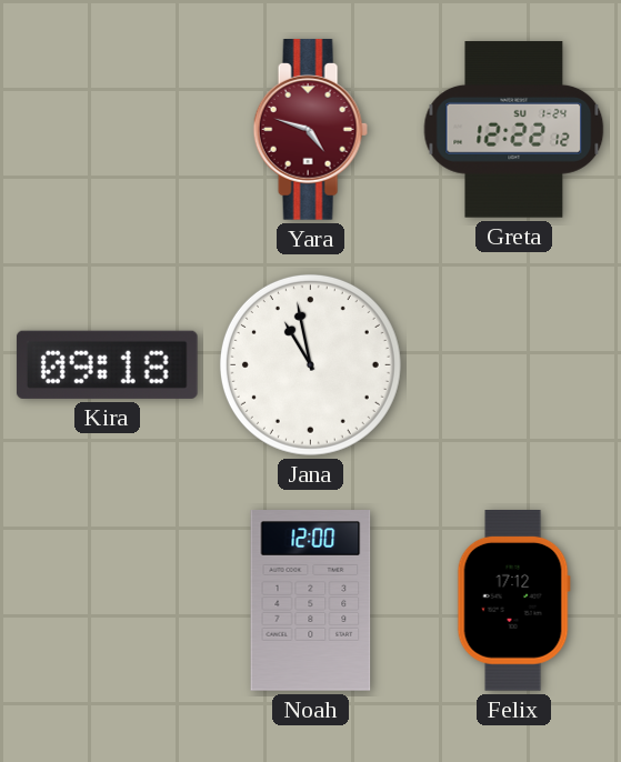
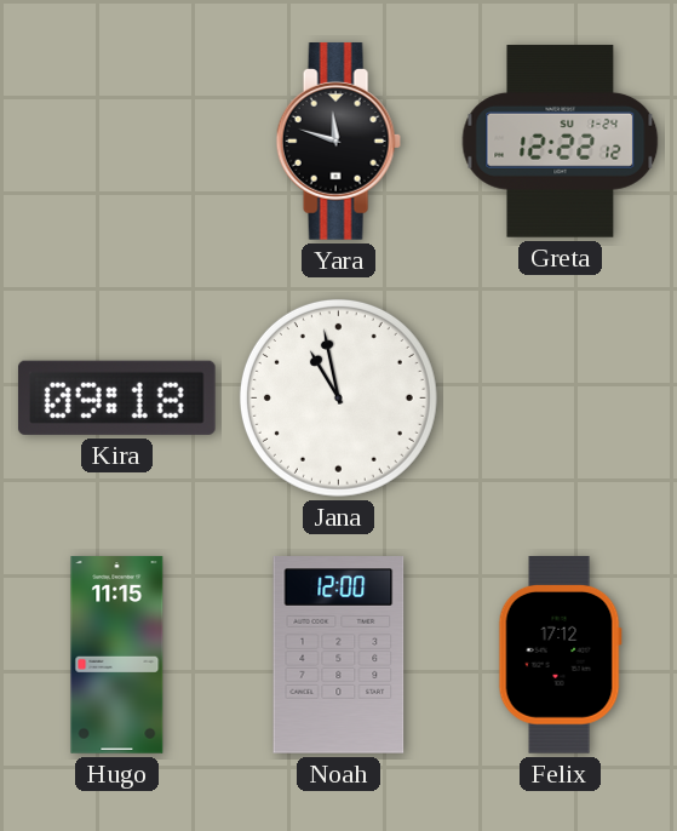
Yara: 4:48 -> 11:48
Yara dial: burgundy -> black
Hugo: none -> 11:15
